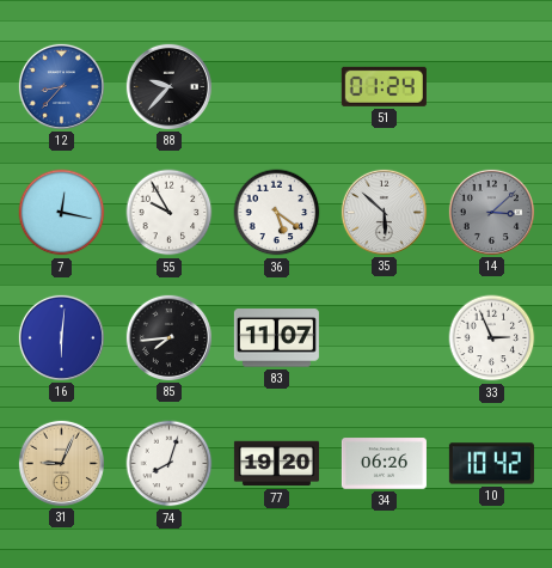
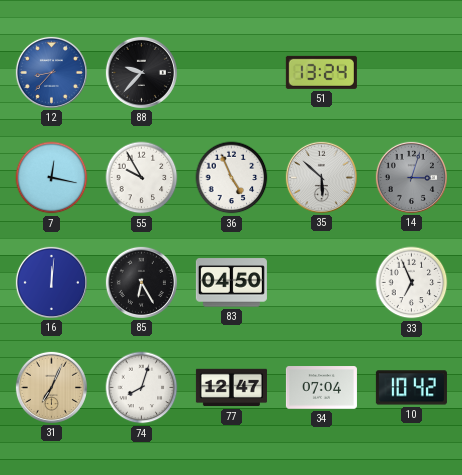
51: 01:24 -> 13:24
36: 5:21 -> 4:56
14: 3:08 -> 3:03
16: 6:01 -> 12:01
85: 7:44 -> 6:25
83: 11:07 -> 04:50
33: 2:56 -> 6:56
31: 9:04 -> 7:04
77: 19:20 -> 12:47
34: 06:26 -> 07:04
